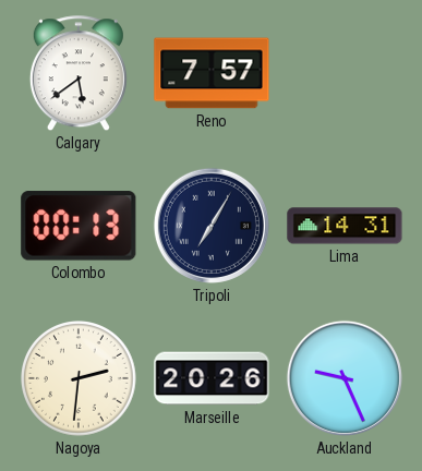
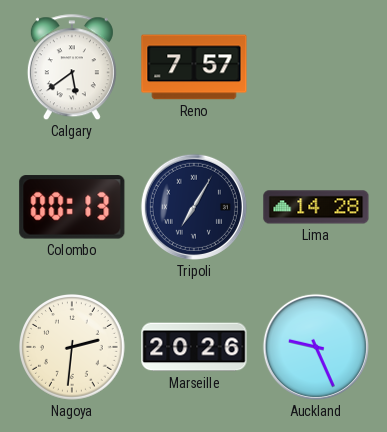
Lima: 14:31 -> 14:28
